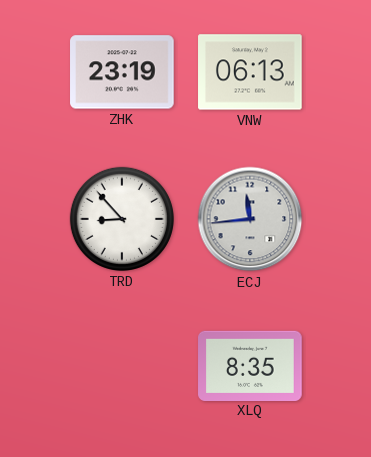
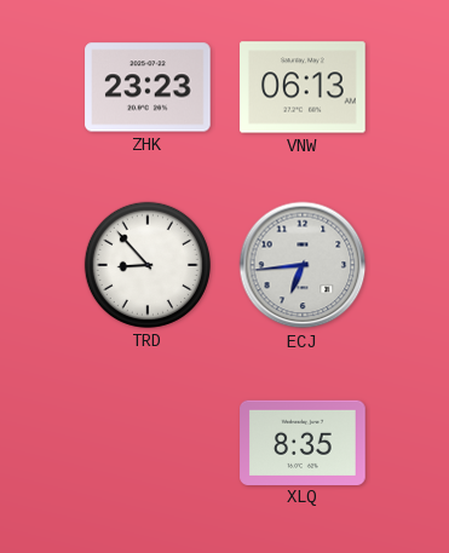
ZHK: 23:19 -> 23:23
ECJ: 11:44 -> 6:44
